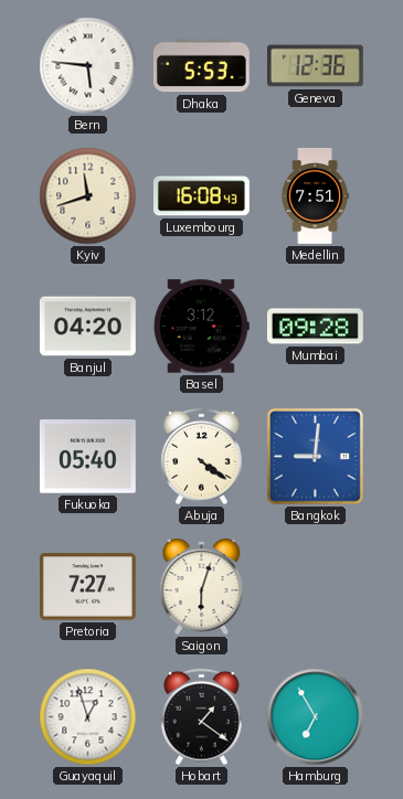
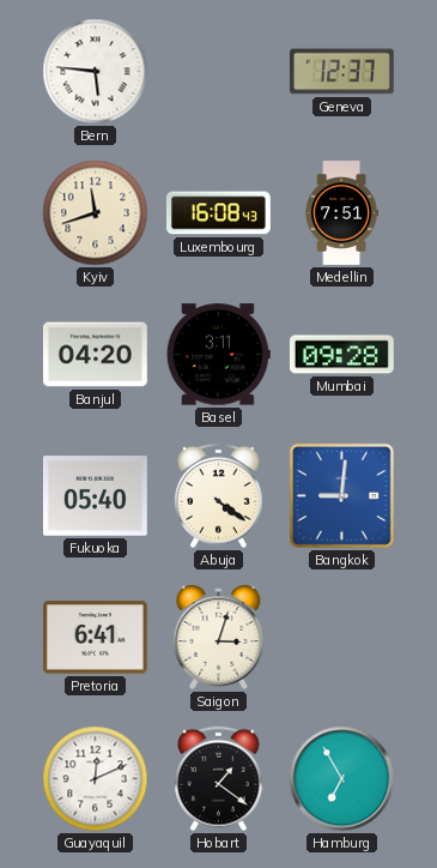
Dhaka: 5:53 -> none
Geneva: 12:36 -> 12:37
Basel: 3:12 -> 3:11
Pretoria: 7:27 -> 6:41
Saigon: 6:03 -> 3:03
Guayaquil: 12:57 -> 12:11
